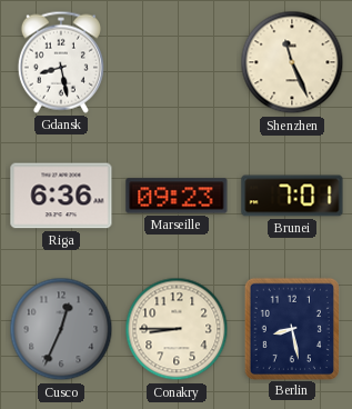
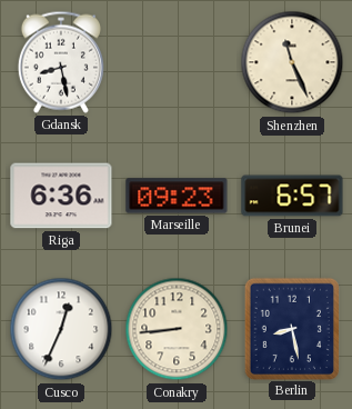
Brunei: 7:01 -> 6:57
Cusco dial: grey -> white
Conakry: 8:45 -> 8:44
